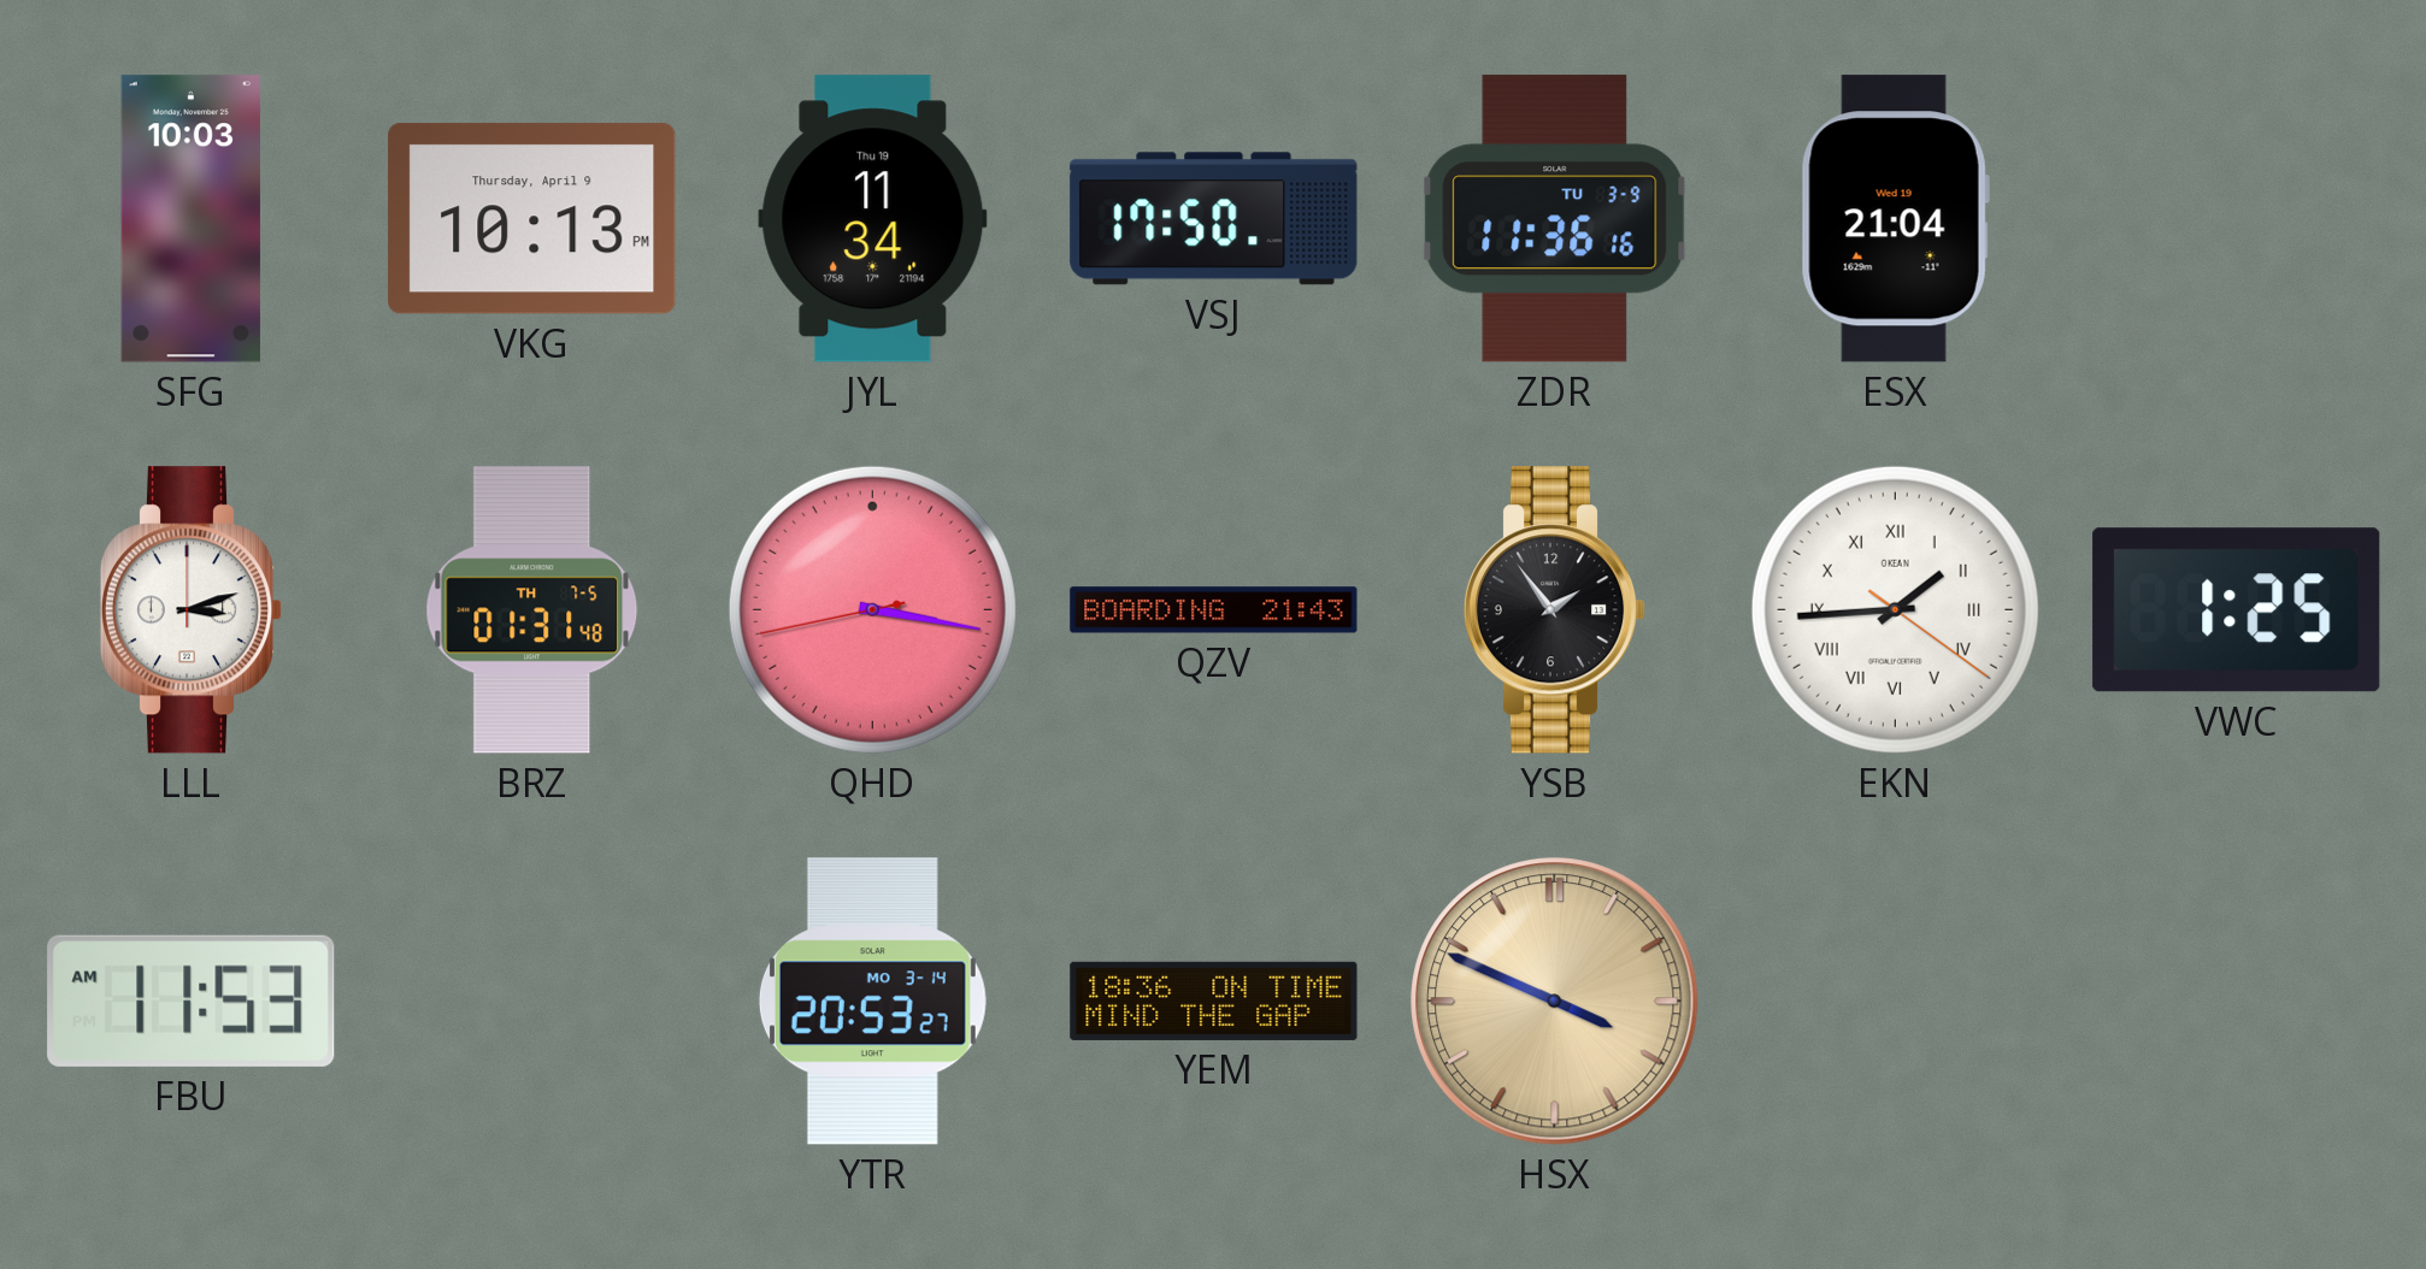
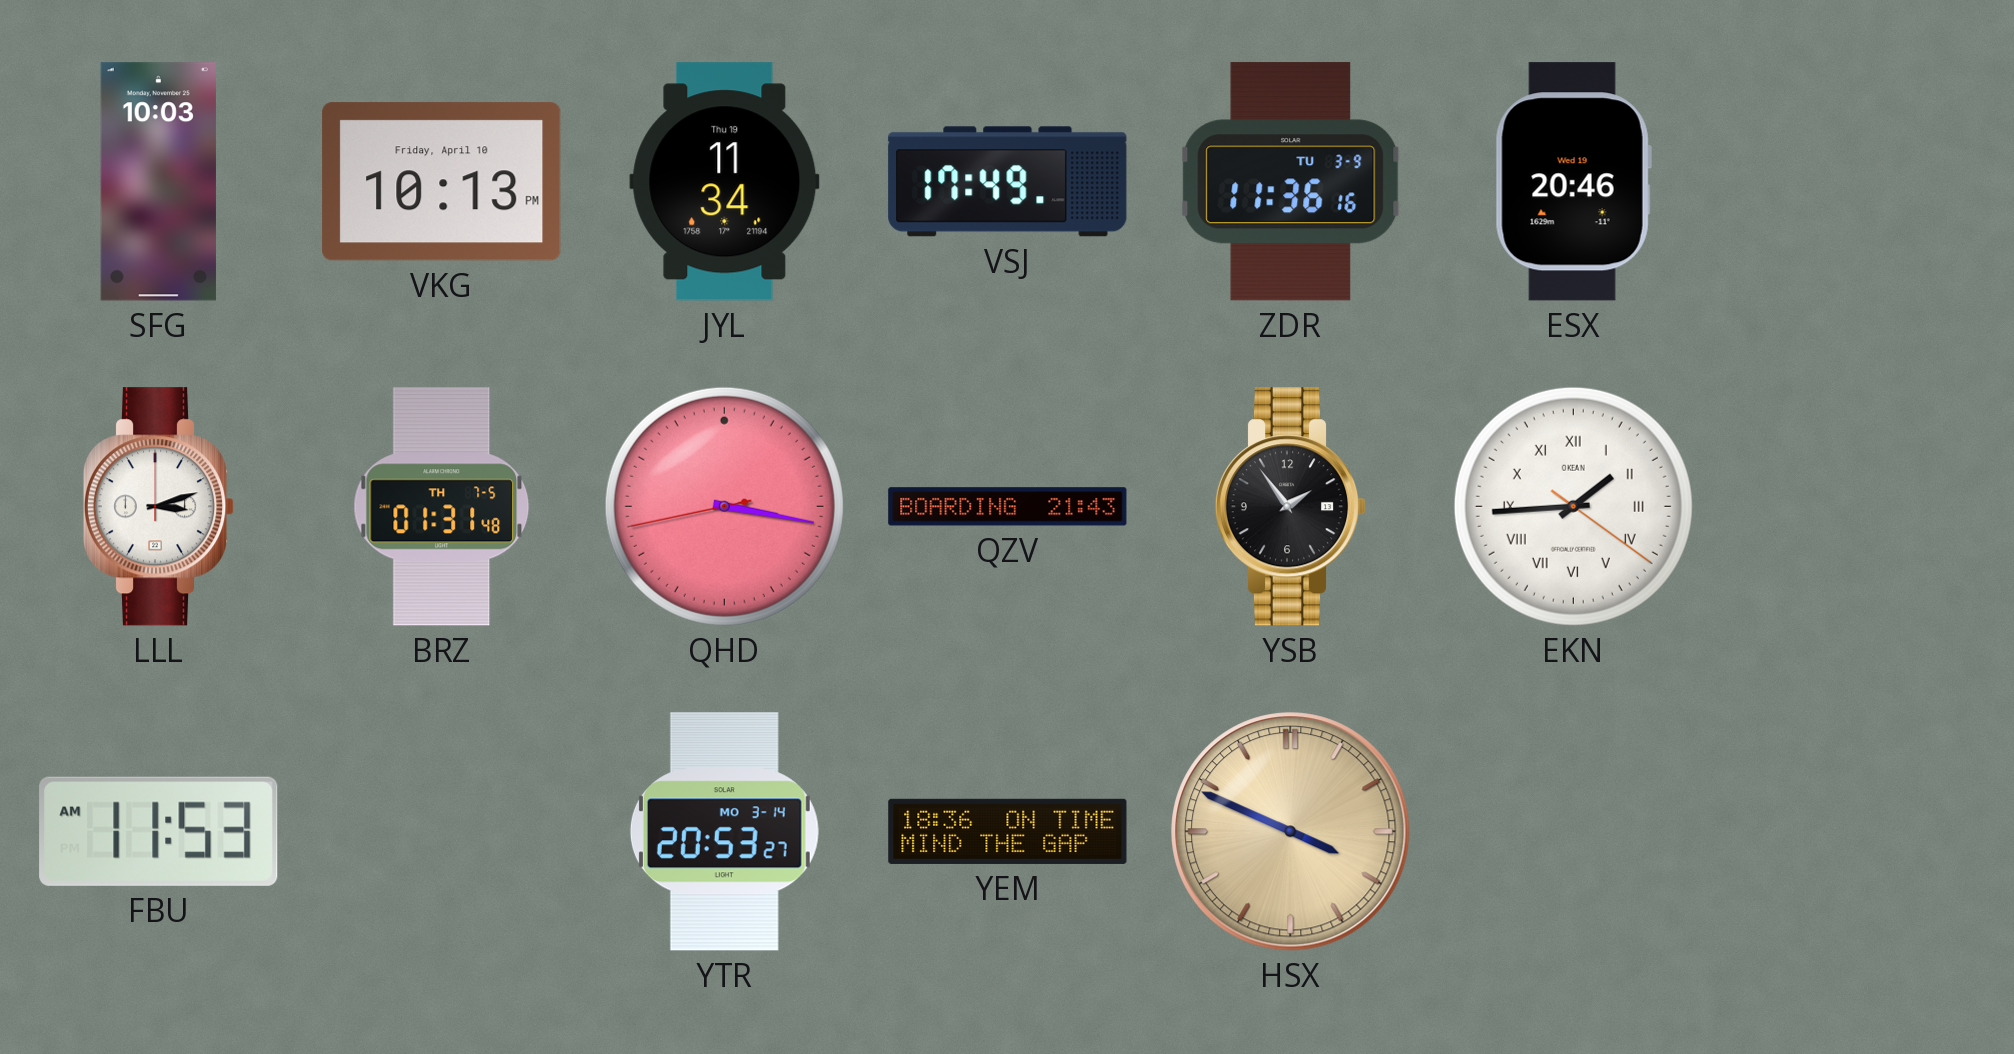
VKG date: Thursday, April 9 -> Friday, April 10
VSJ: 17:50 -> 17:49
ESX: 21:04 -> 20:46
VWC: 1:25 -> none
